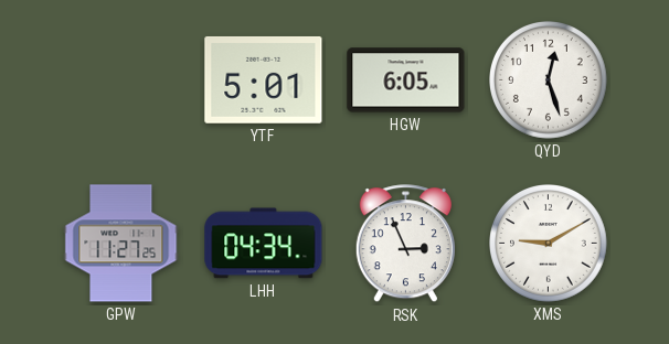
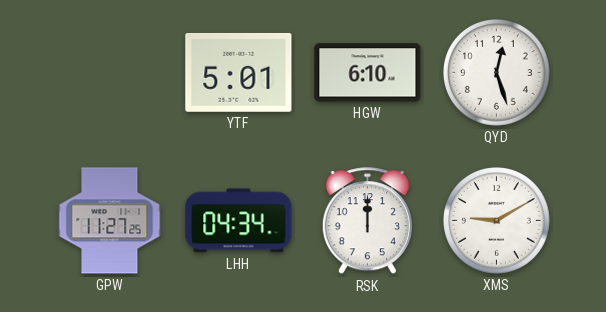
HGW: 6:05 -> 6:10
RSK: 2:56 -> 12:00
